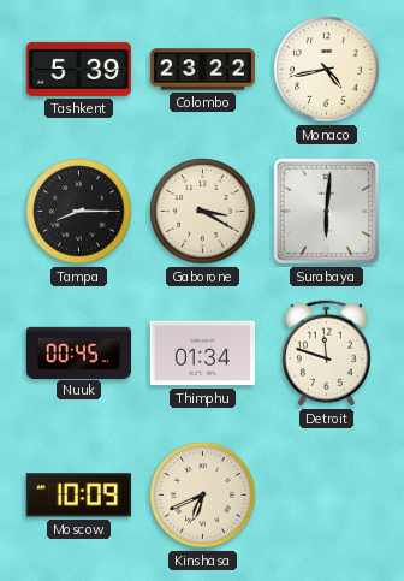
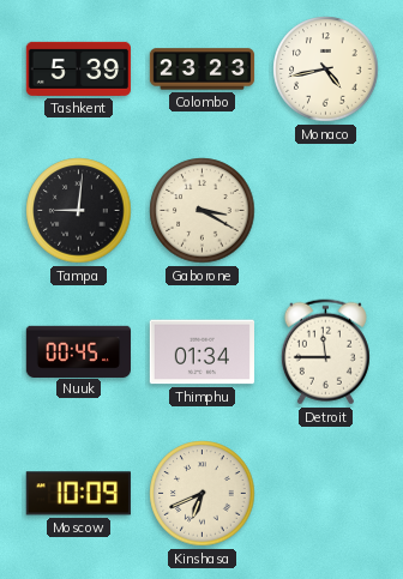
Colombo: 23:22 -> 23:23
Tampa: 8:15 -> 9:01
Surabaya: 6:01 -> none
Detroit: 11:48 -> 11:45
